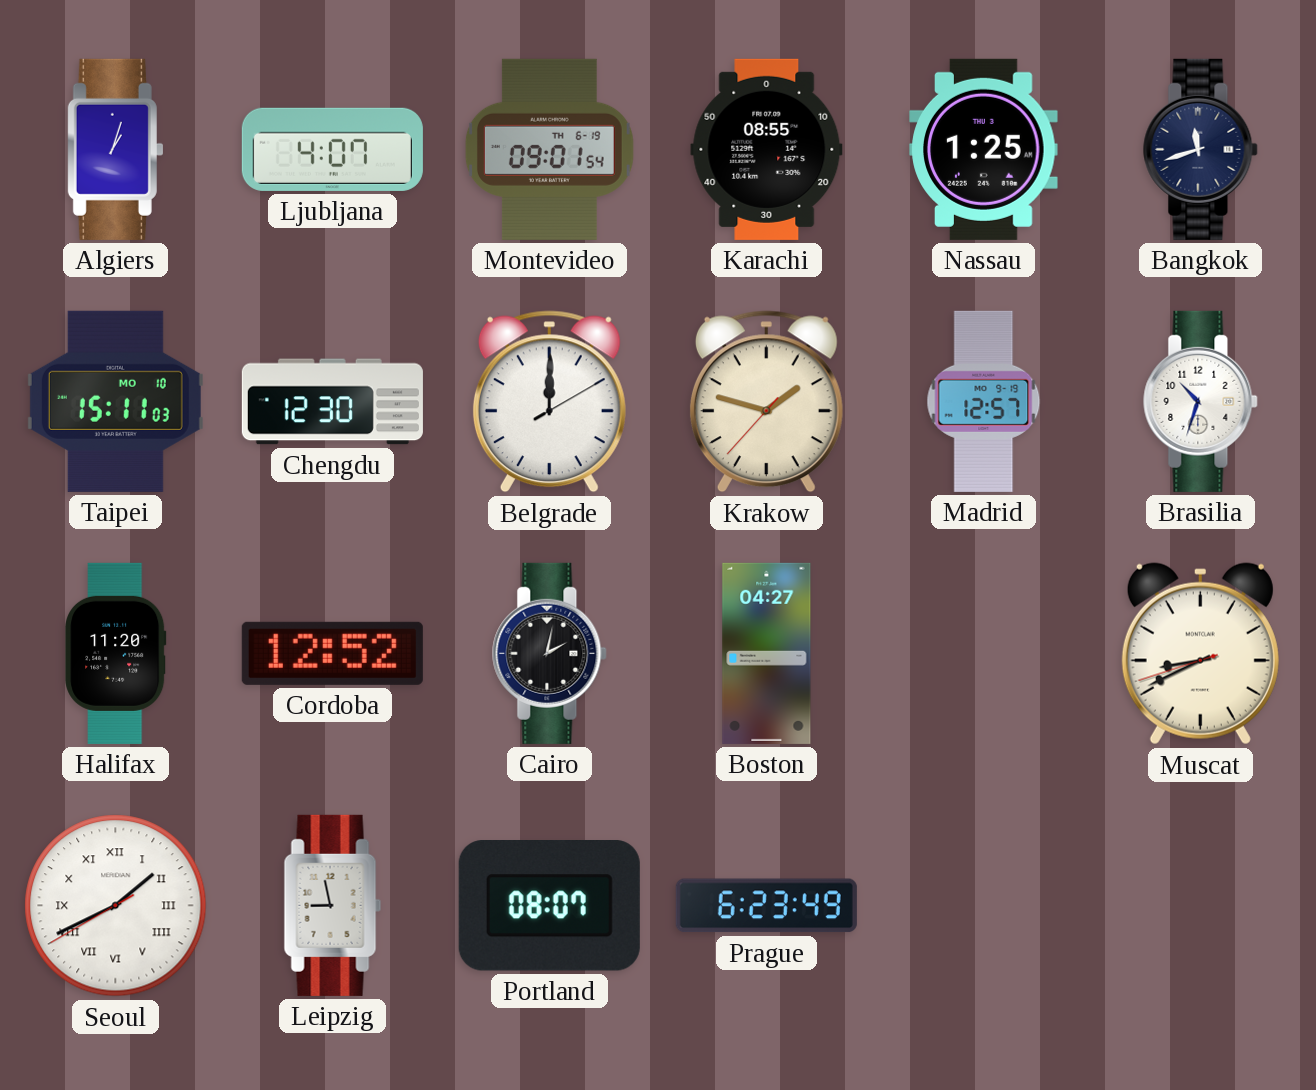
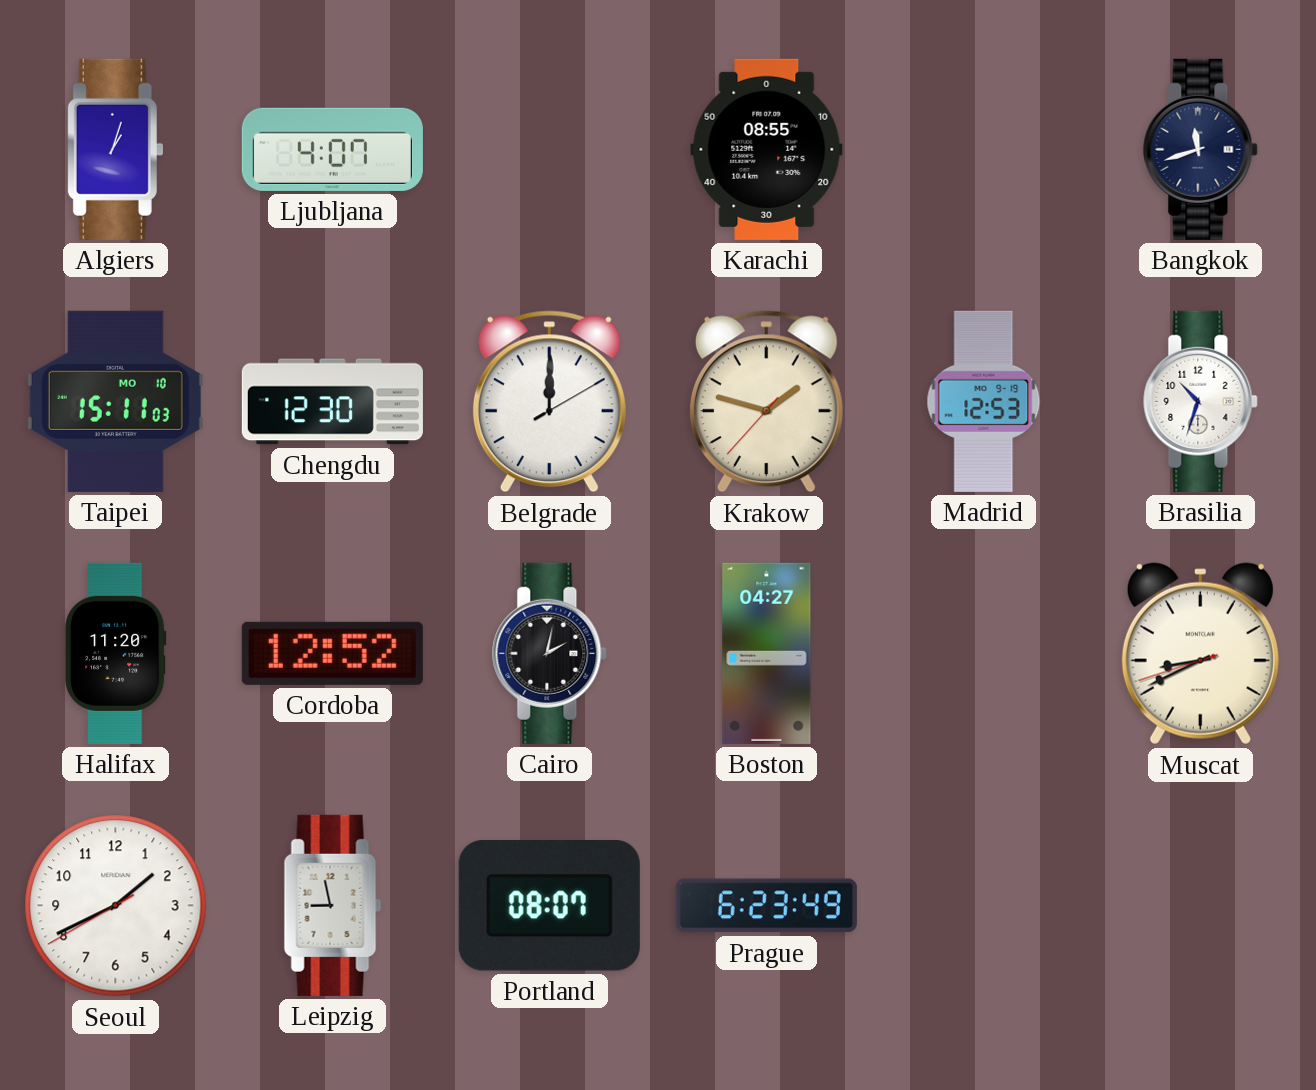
Montevideo: 09:01 -> none
Nassau: 1:25 -> none
Madrid: 12:57 -> 12:53
Seoul numerals: Roman -> Arabic
